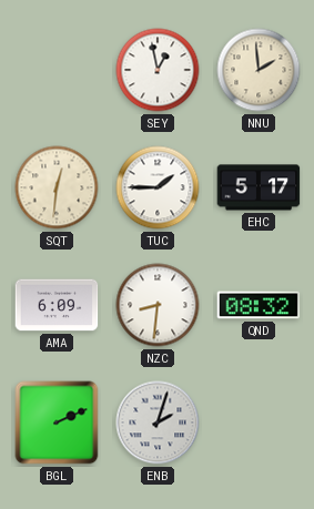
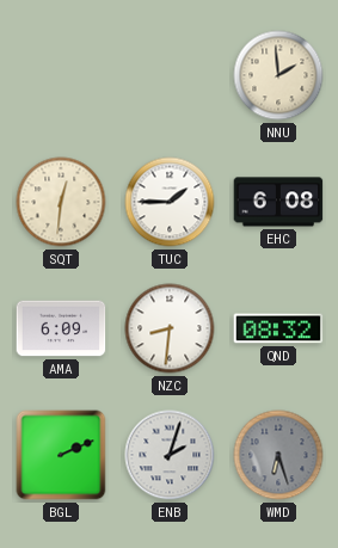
SEY: 12:58 -> none
EHC: 5:17 -> 6:08
WMD: none -> 6:27
